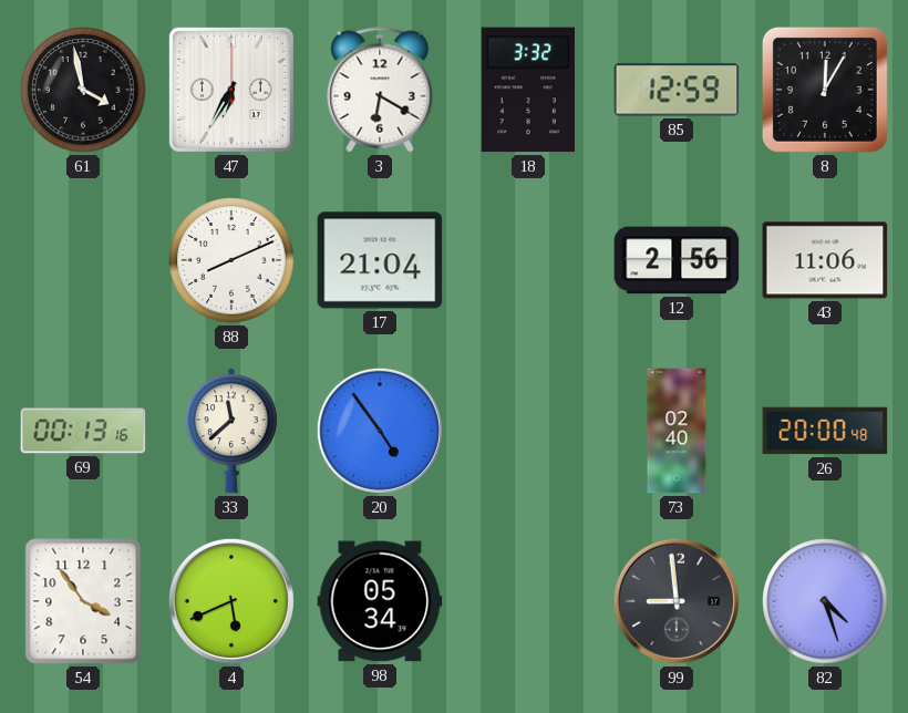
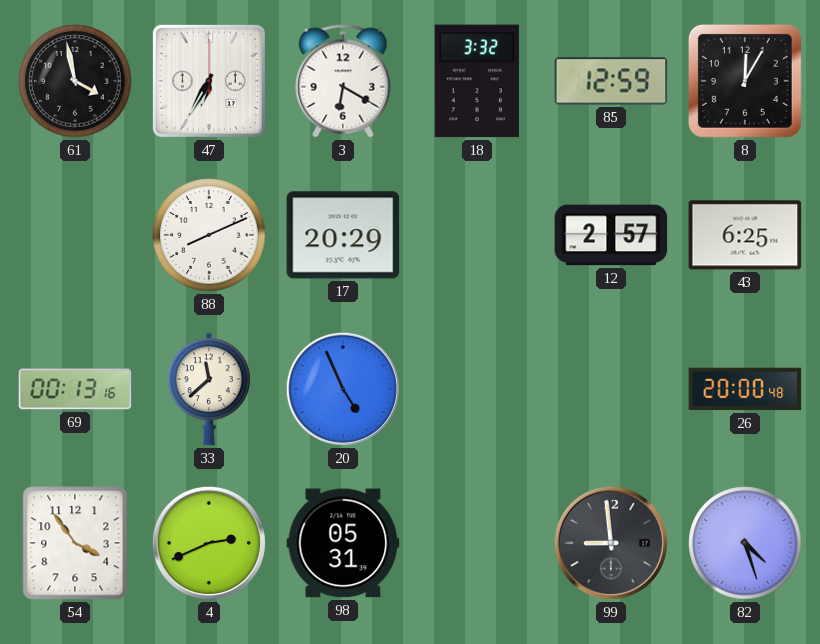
17: 21:04 -> 20:29
12: 2:56 -> 2:57
43: 11:06 -> 6:25
20: 4:54 -> 4:56
73: 02:40 -> none
4: 5:41 -> 2:41
98: 05:34 -> 05:31
